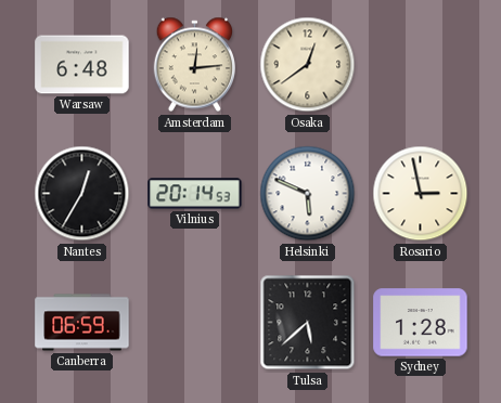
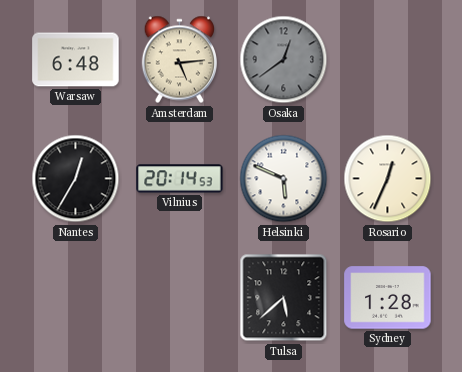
Amsterdam: 12:14 -> 5:14
Osaka dial: cream -> grey
Rosario: 2:58 -> 12:34
Canberra: 06:59 -> none
